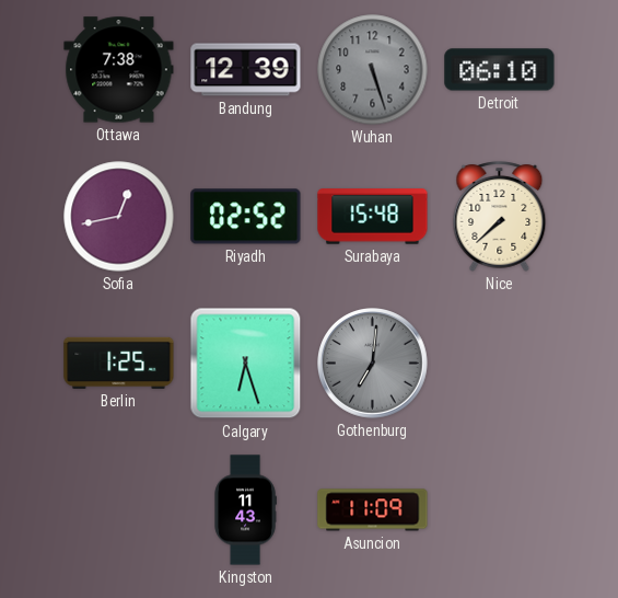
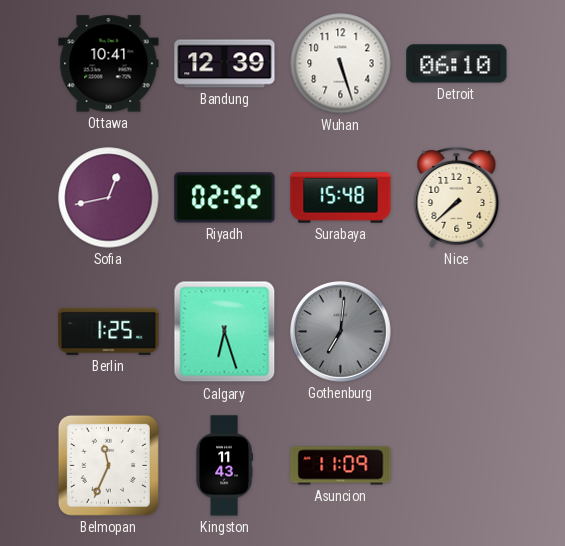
Ottawa: 7:38 -> 10:41
Wuhan dial: grey -> white
Belmopan: none -> 11:34
